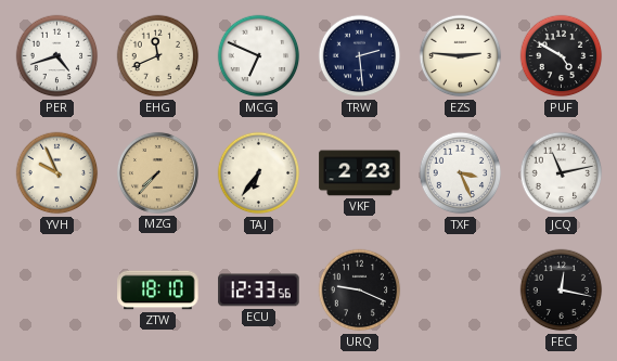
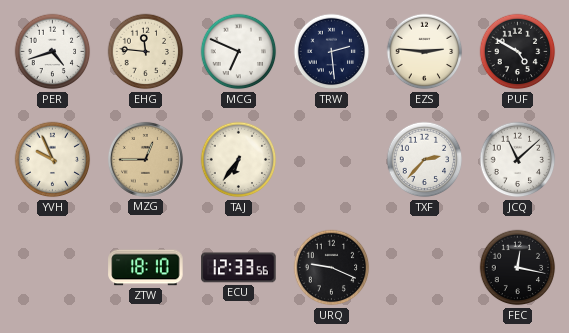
EHG: 11:41 -> 11:46
MZG: 7:37 -> 12:45
VKF: 2:23 -> none
TXF: 3:26 -> 2:37
JCQ: 11:13 -> 11:08
